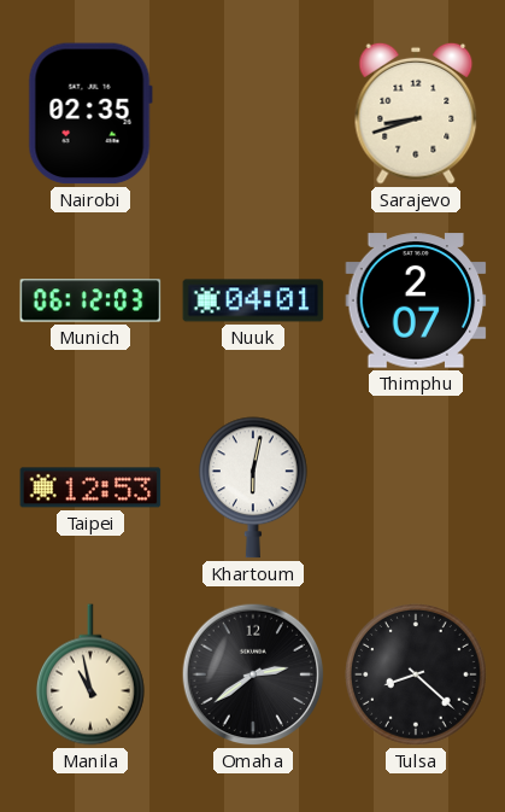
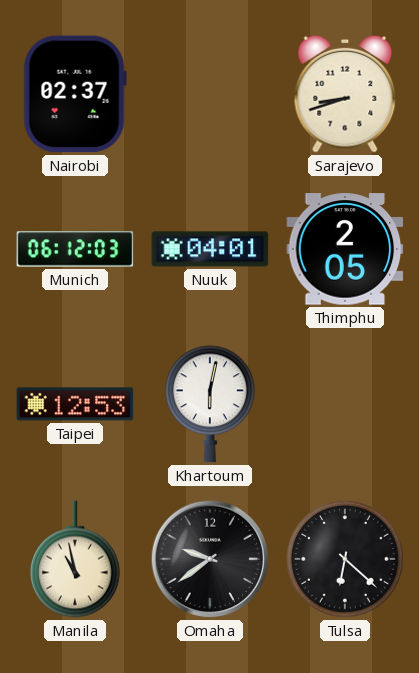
Nairobi: 02:35 -> 02:37
Thimphu: 2:07 -> 2:05
Omaha: 2:39 -> 9:39
Tulsa: 8:22 -> 6:22
